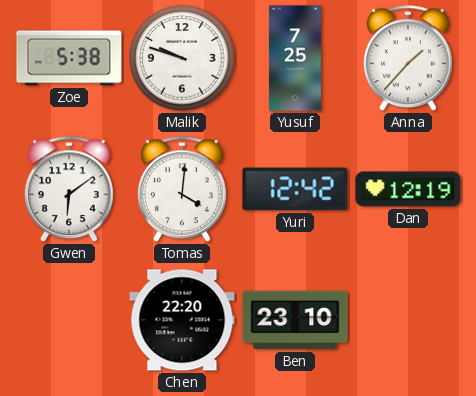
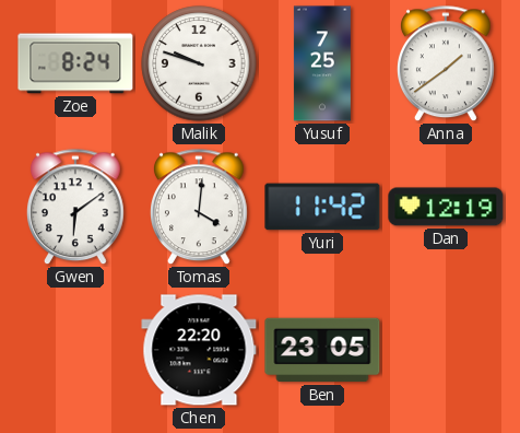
Zoe: 5:38 -> 8:24
Anna: 1:37 -> 1:39
Yuri: 12:42 -> 11:42
Ben: 23:10 -> 23:05
